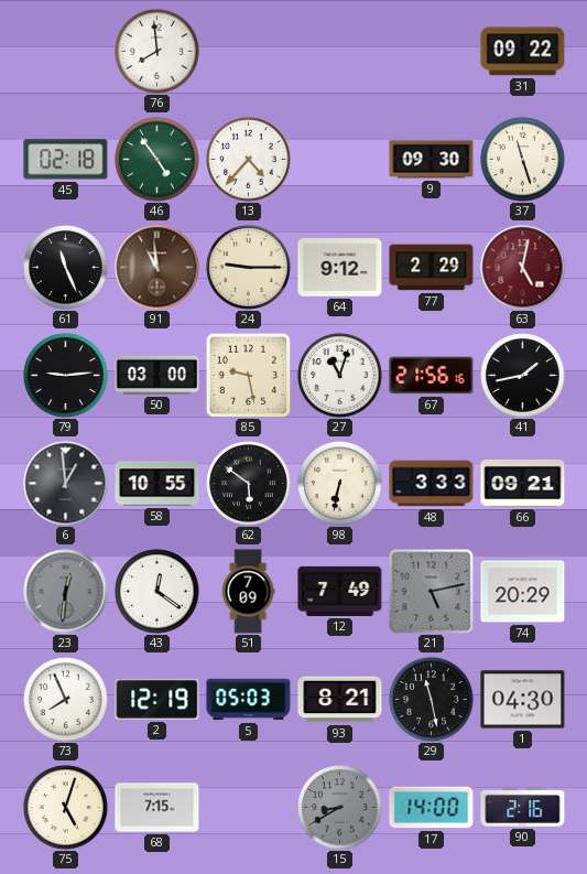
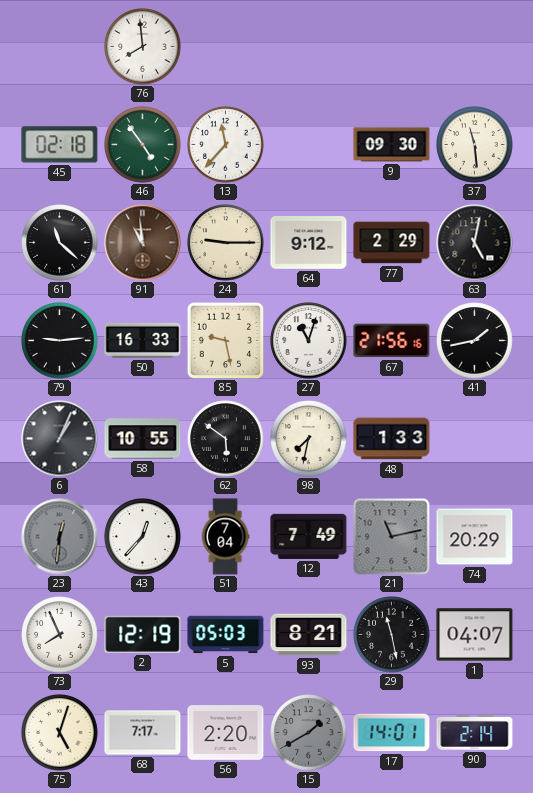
31: 09:22 -> none
13: 4:37 -> 11:37
37: 11:27 -> 11:29
61: 11:26 -> 11:22
63 dial: burgundy -> black
50: 03:00 -> 16:33
6: 12:59 -> 1:04
98: 6:32 -> 7:32
48: 3:33 -> 1:33
66: 09:21 -> none
43: 12:21 -> 12:37
51: 7:09 -> 7:04
21: 5:13 -> 11:13
1: 04:30 -> 04:07
68: 7:15 -> 7:17
56: none -> 2:20
15: 8:40 -> 1:40
17: 14:00 -> 14:01
90: 2:16 -> 2:14
